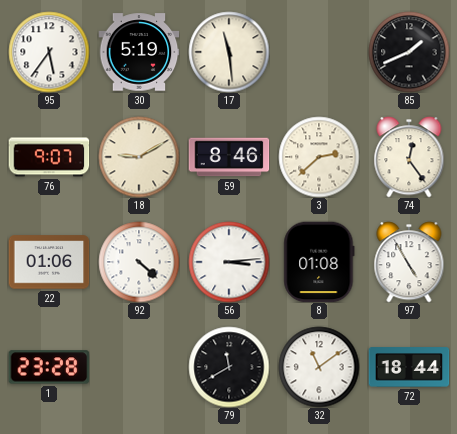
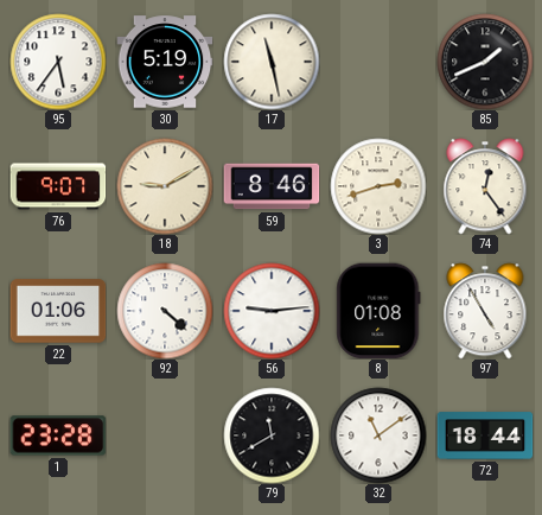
17: 11:29 -> 11:28
3: 2:38 -> 2:42
56: 3:14 -> 9:14
